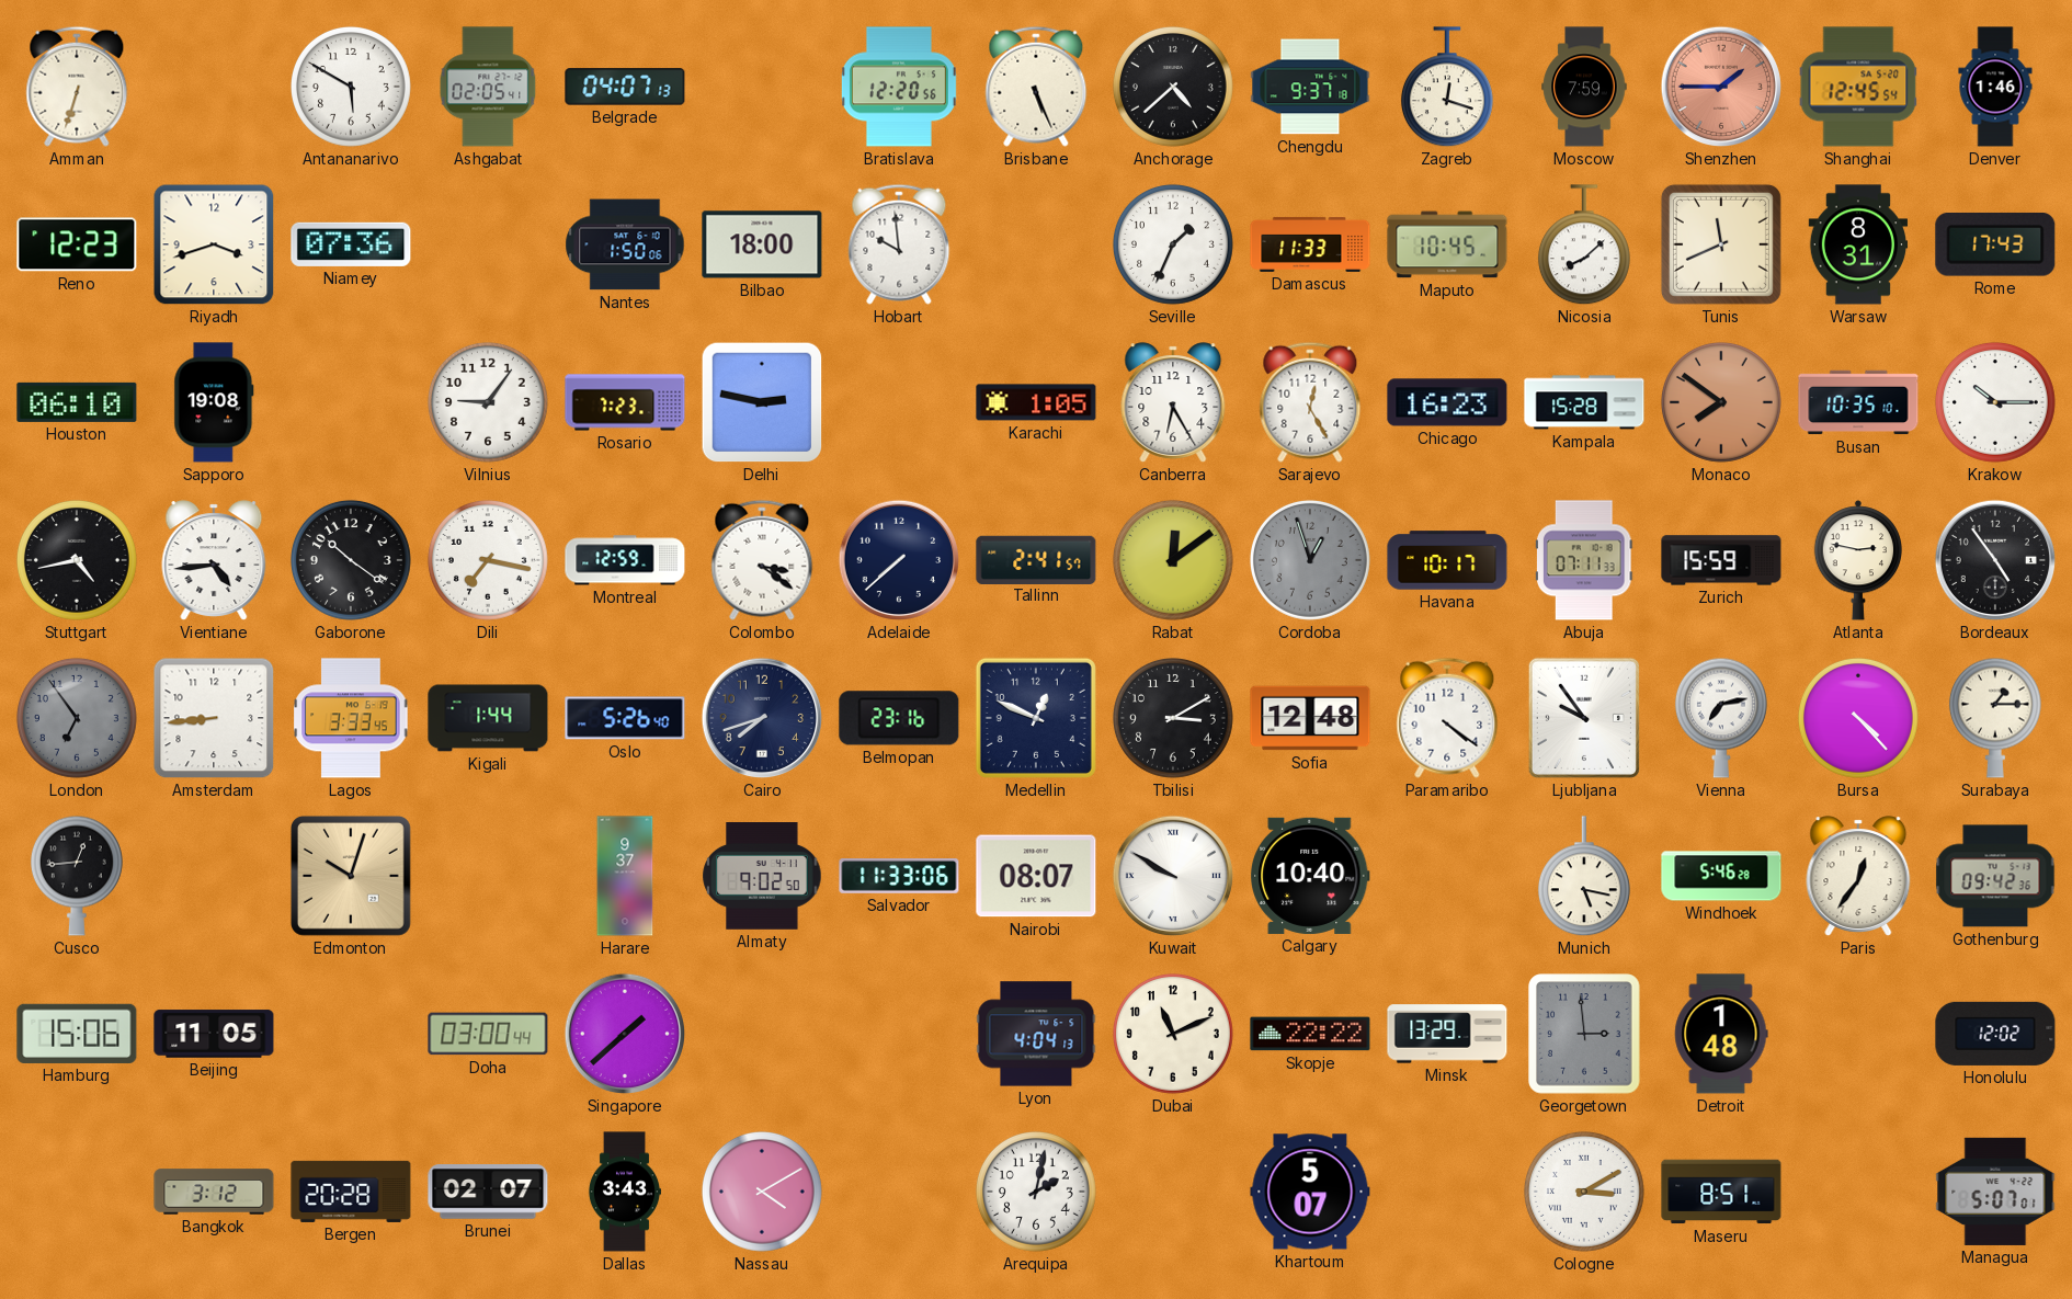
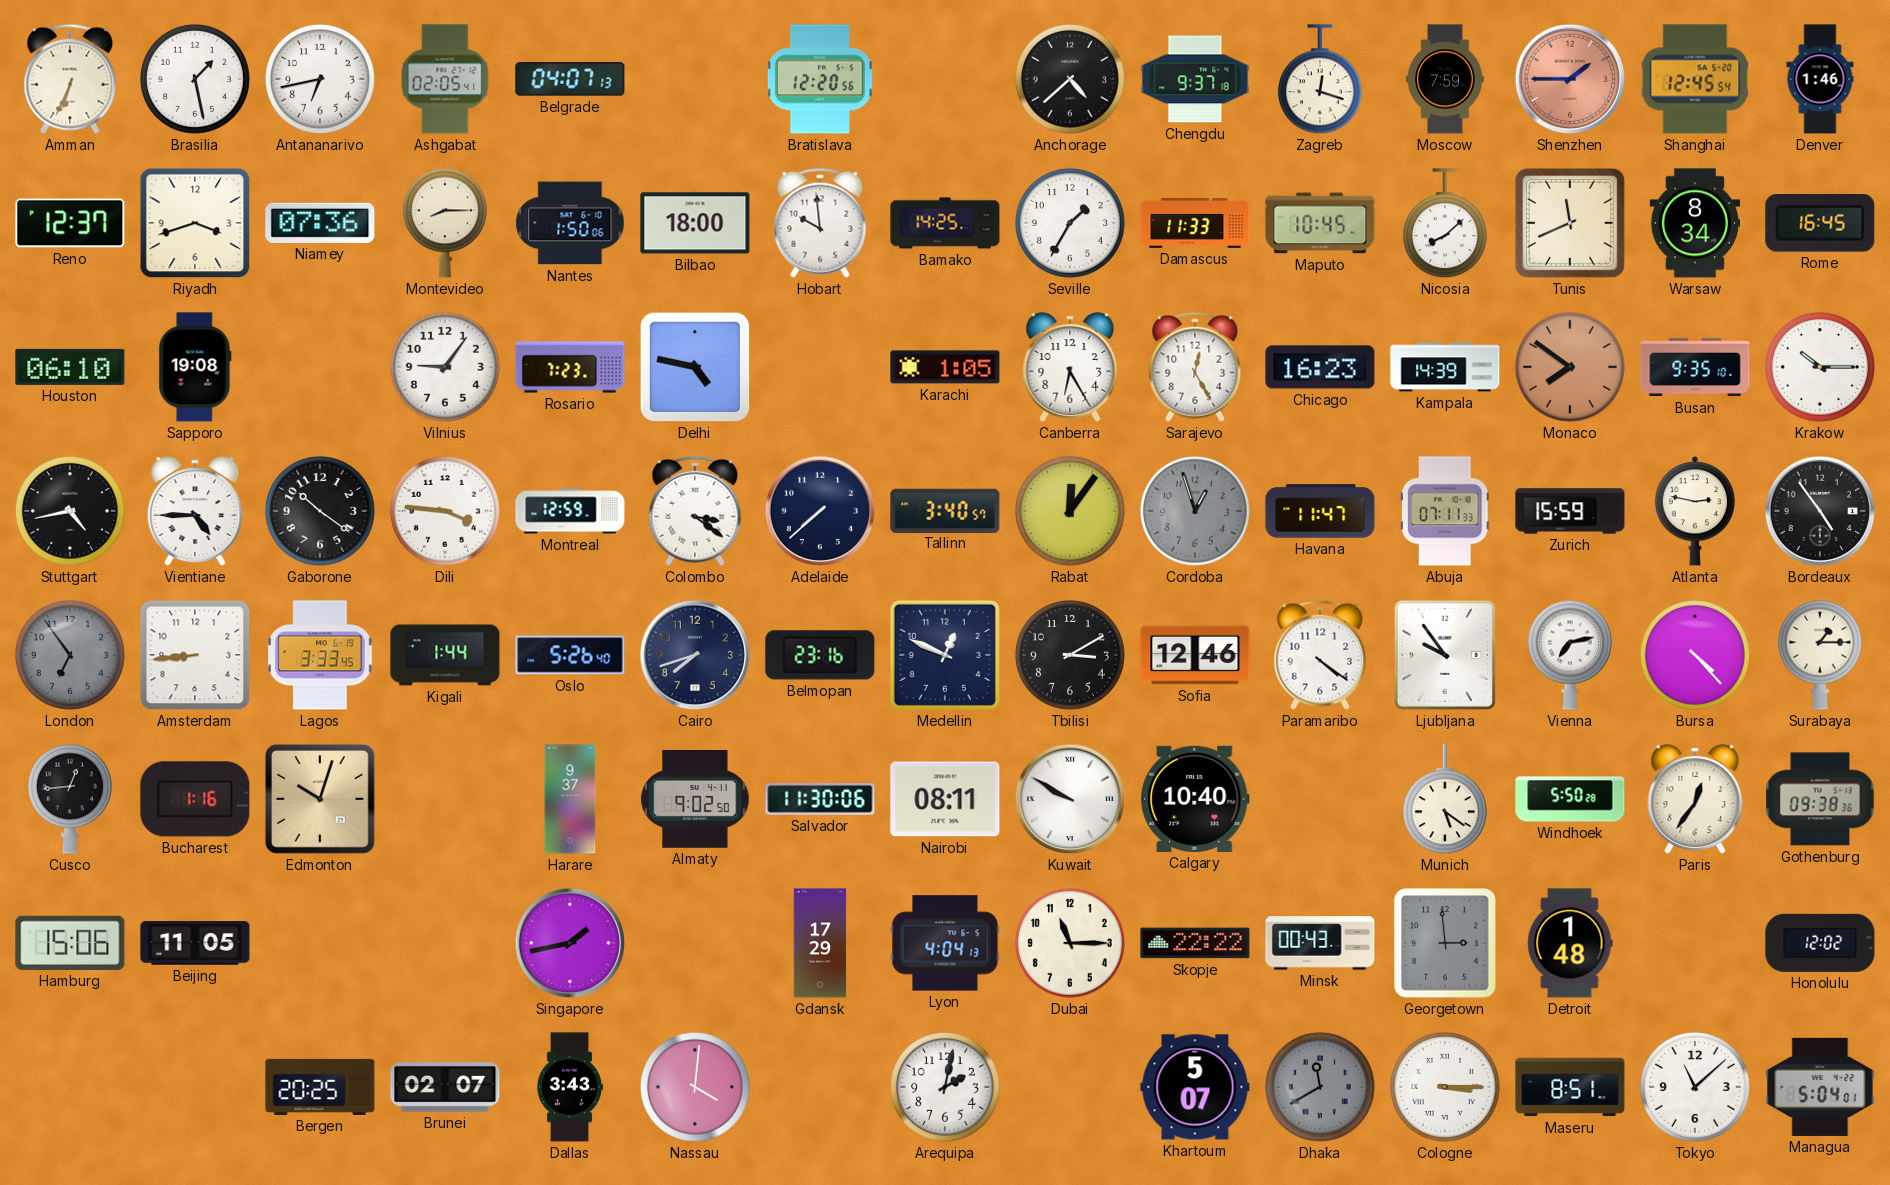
Amman: 6:33 -> 6:34
Brasilia: none -> 1:28
Antananarivo: 5:50 -> 6:43
Brisbane: 5:26 -> none
Reno: 12:23 -> 12:37
Montevideo: none -> 8:15
Bamako: none -> 14:25
Seville: 1:34 -> 1:35
Warsaw: 8:31 -> 8:34
Rome: 17:43 -> 16:45
Delhi: 2:47 -> 4:47
Kampala: 15:28 -> 14:39
Busan: 10:35 -> 9:35
Vientiane: 4:44 -> 4:45
Dili: 7:17 -> 3:46
Tallinn: 2:41 -> 3:40
Rabat: 12:09 -> 12:06
Havana: 10:17 -> 11:47
Sofia: 12:48 -> 12:46
Bucharest: none -> 1:16
Salvador: 11:33 -> 11:30
Nairobi: 08:07 -> 08:11
Munich: 5:17 -> 5:21
Windhoek: 5:46 -> 5:50
Gothenburg: 09:42 -> 09:38
Doha: 03:00 -> none
Singapore: 1:38 -> 1:43
Gdansk: none -> 17:29
Dubai: 11:11 -> 11:15
Minsk: 13:29 -> 00:43
Bangkok: 3:12 -> none
Bergen: 20:28 -> 20:25
Nassau: 4:10 -> 4:01
Dhaka: none -> 11:40
Cologne: 3:10 -> 3:15
Tokyo: none -> 11:08
Managua: 5:07 -> 5:04
